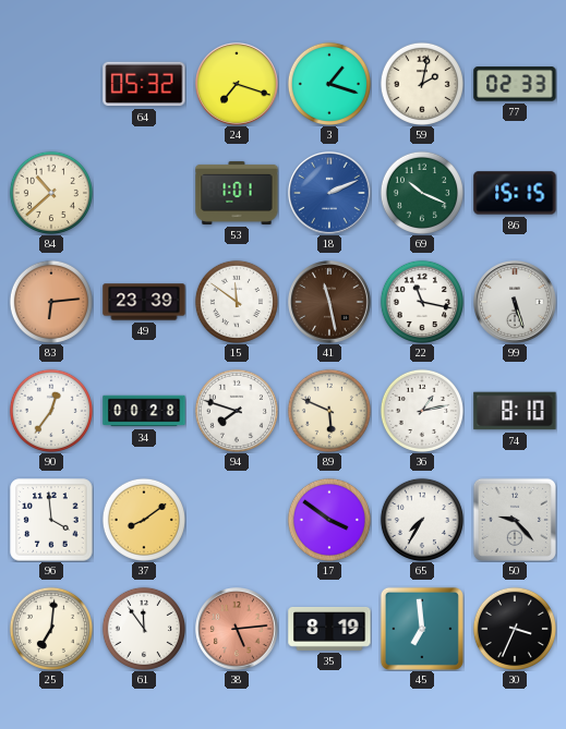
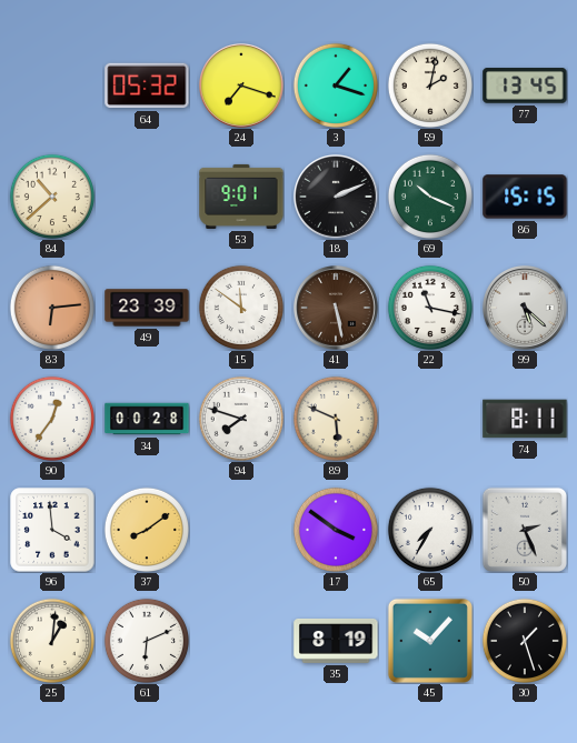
77: 02:33 -> 13:45
53: 1:01 -> 9:01
18 dial: blue -> black
41: 11:28 -> 5:28
99: 5:27 -> 5:22
36: 1:13 -> none
74: 8:10 -> 8:11
50: 9:23 -> 2:26
25: 7:01 -> 1:01
61: 11:54 -> 6:11
38: 5:14 -> none
45: 6:59 -> 10:07
30: 3:34 -> 1:27
